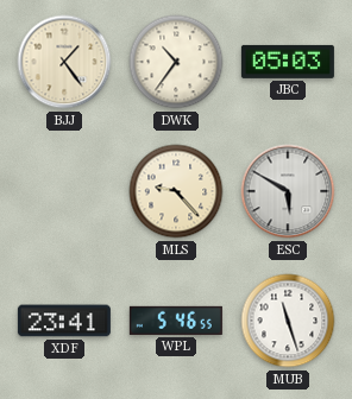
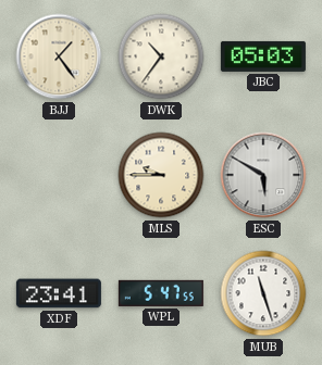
MLS: 9:23 -> 9:45
WPL: 5:46 -> 5:47
